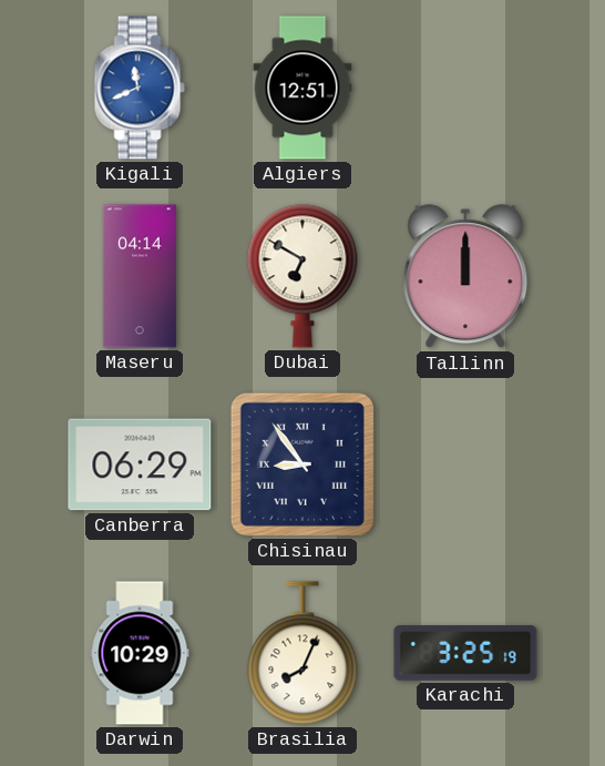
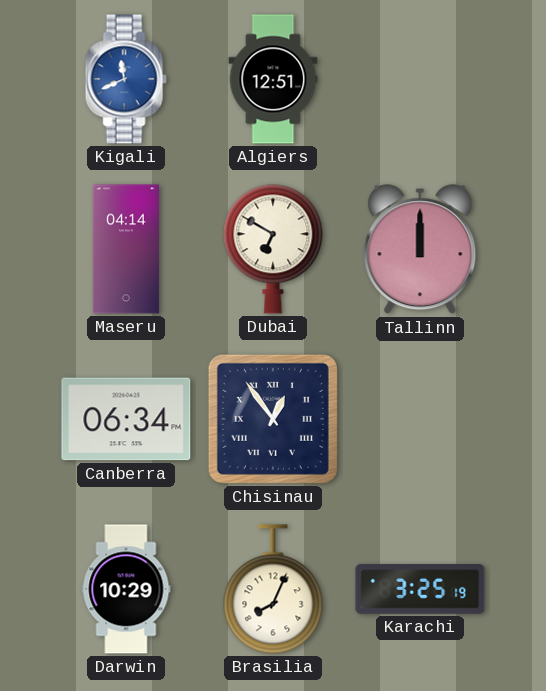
Canberra: 06:29 -> 06:34
Chisinau: 8:54 -> 12:54
